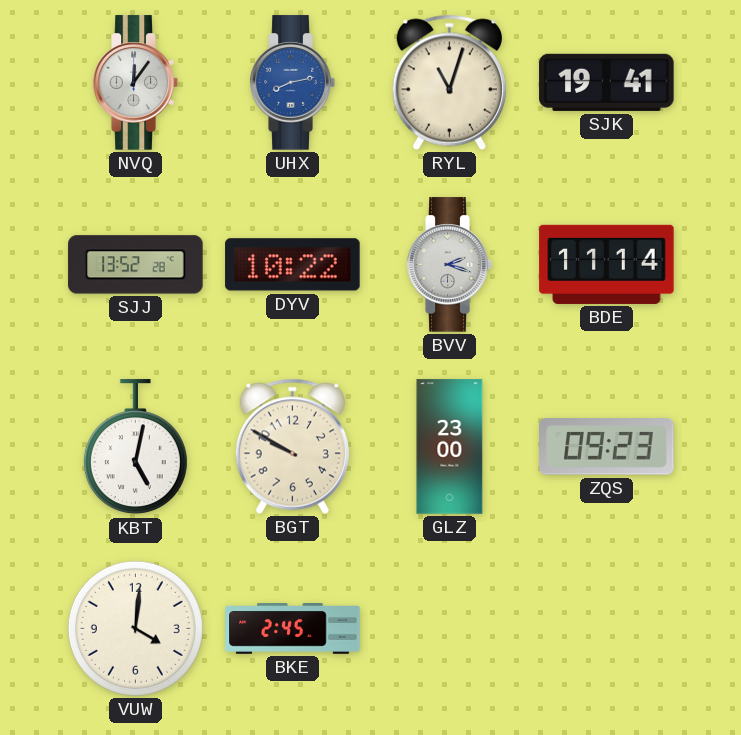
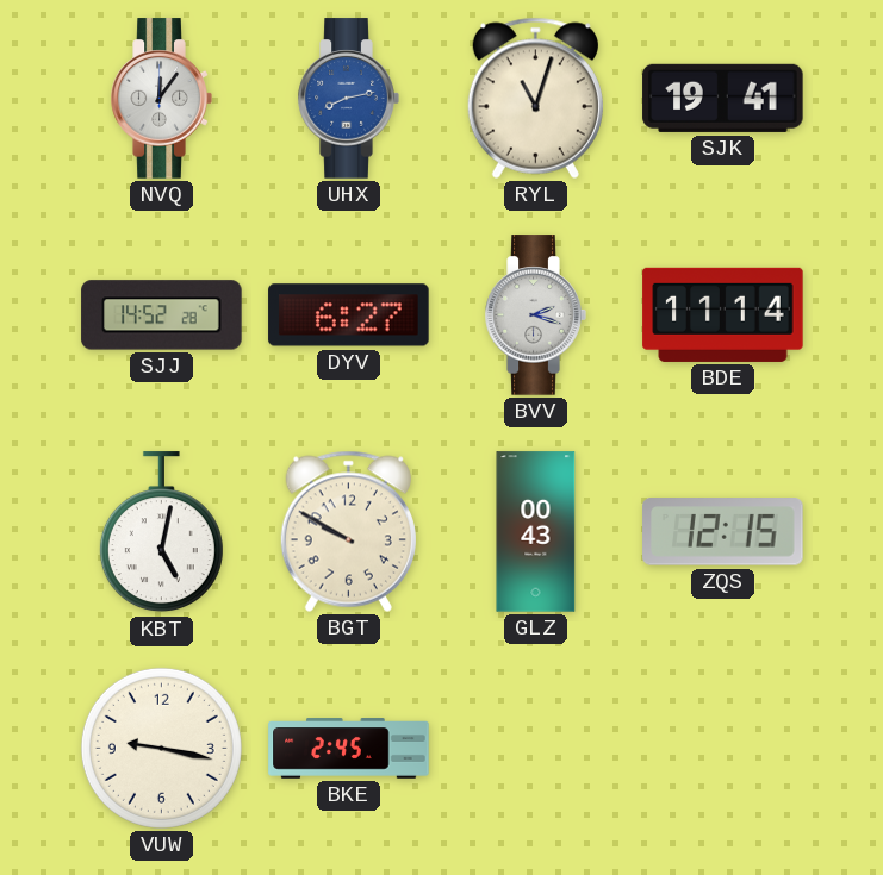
SJJ: 13:52 -> 14:52
DYV: 10:22 -> 6:27
GLZ: 23:00 -> 00:43
ZQS: 09:23 -> 12:15
VUW: 4:01 -> 9:17
